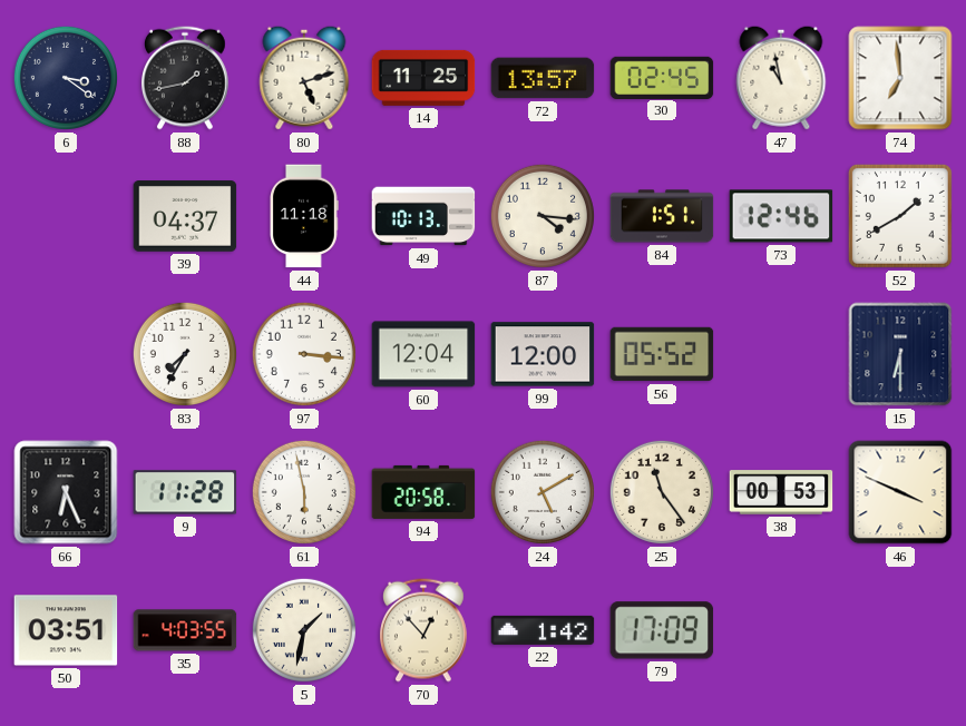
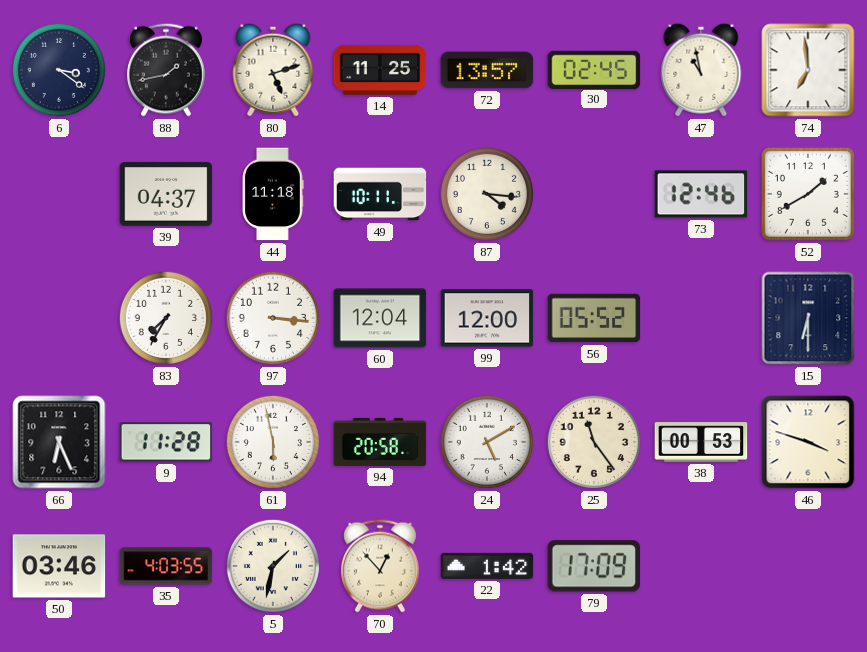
49: 10:13 -> 10:11
84: 1:51 -> none
46: 3:49 -> 3:48
50: 03:51 -> 03:46
